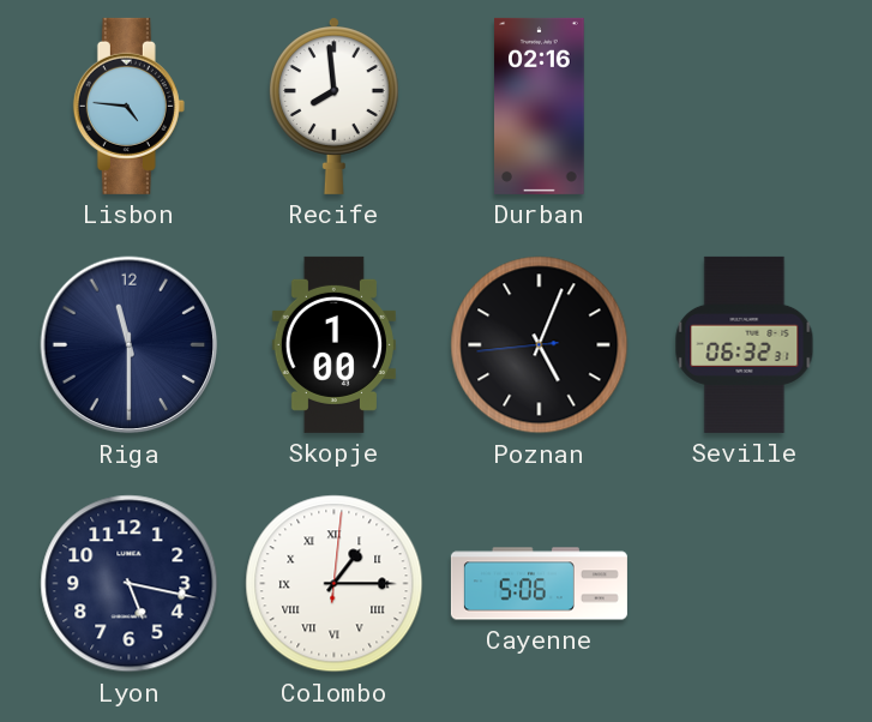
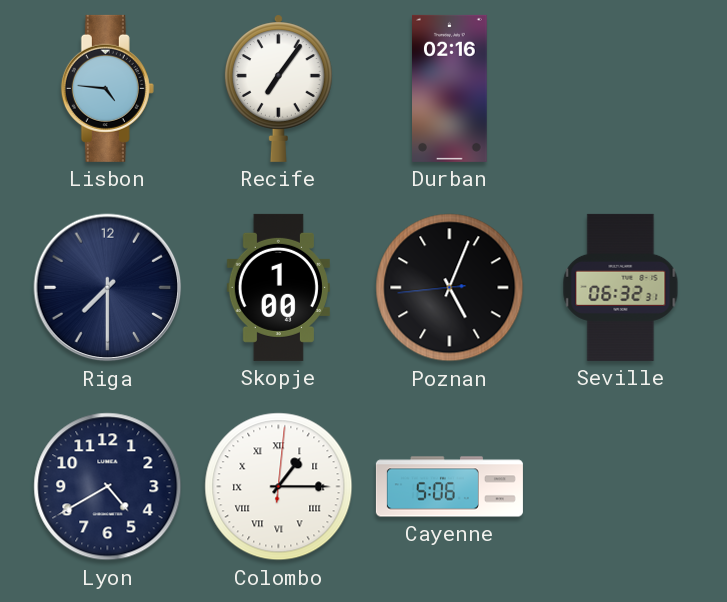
Recife: 7:59 -> 7:06
Riga: 11:30 -> 7:30
Lyon: 5:17 -> 4:40
